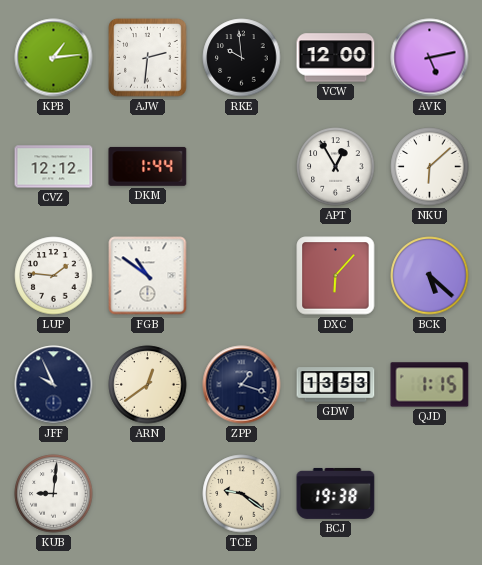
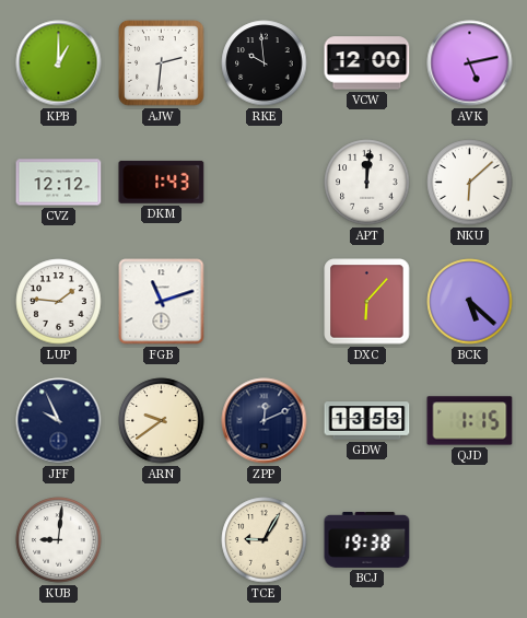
KPB: 1:14 -> 1:00
DKM: 1:44 -> 1:43
APT: 12:55 -> 12:01
FGB: 10:51 -> 11:12
ARN: 12:39 -> 9:39
ZPP: 1:18 -> 12:11
TCE: 9:21 -> 9:05
